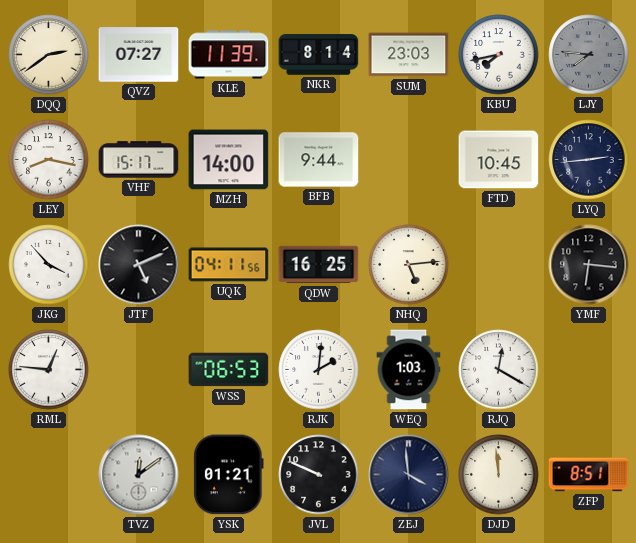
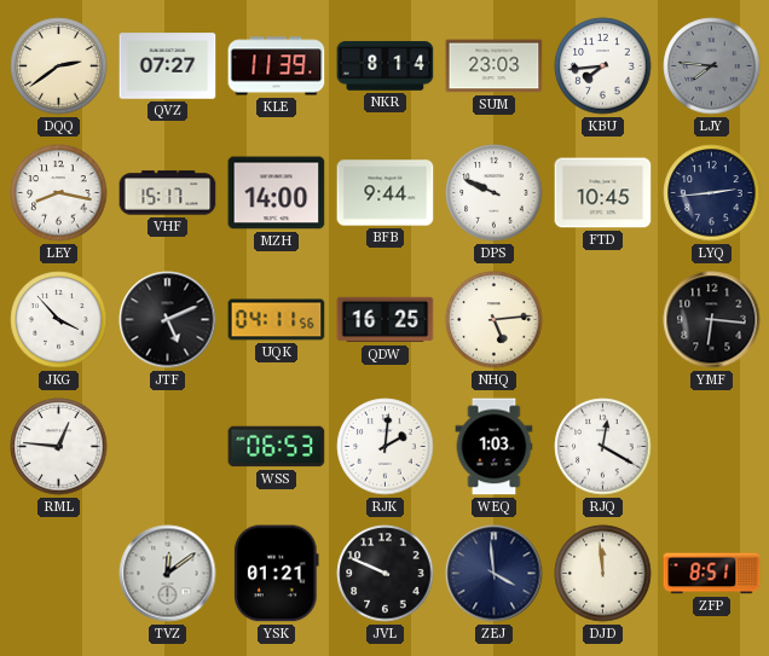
KBU: 7:43 -> 7:44
DPS: none -> 9:49
